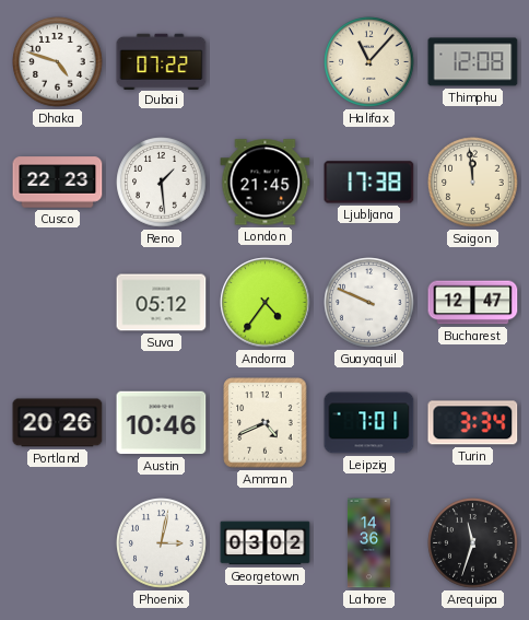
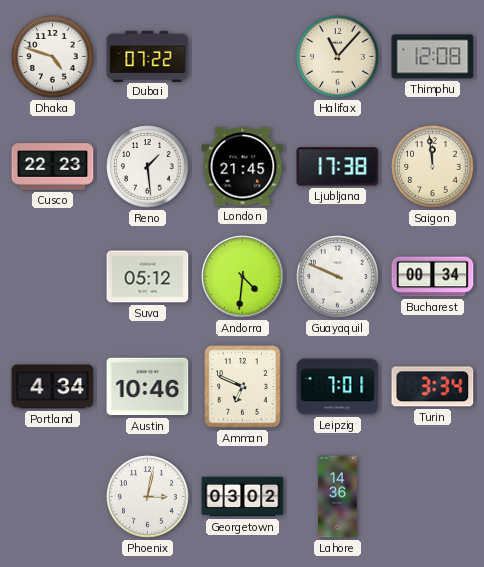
Andorra: 4:36 -> 4:31
Bucharest: 12:47 -> 00:34
Portland: 20:26 -> 4:34
Amman: 4:41 -> 6:49
Arequipa: 11:33 -> none
